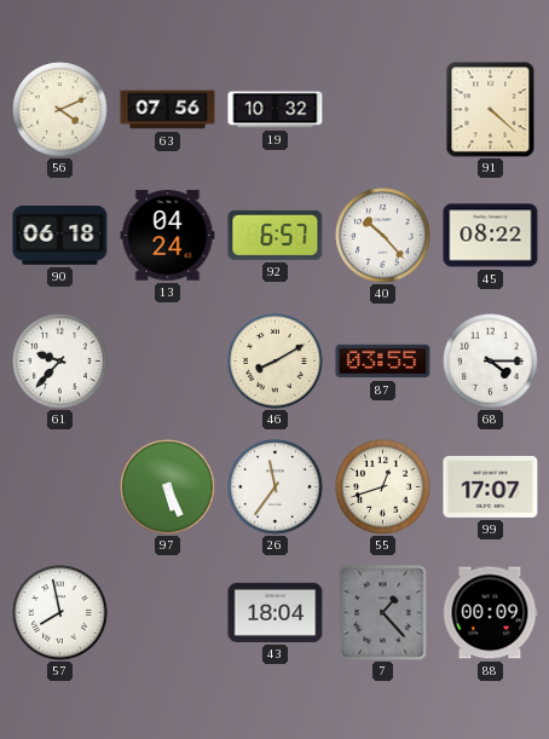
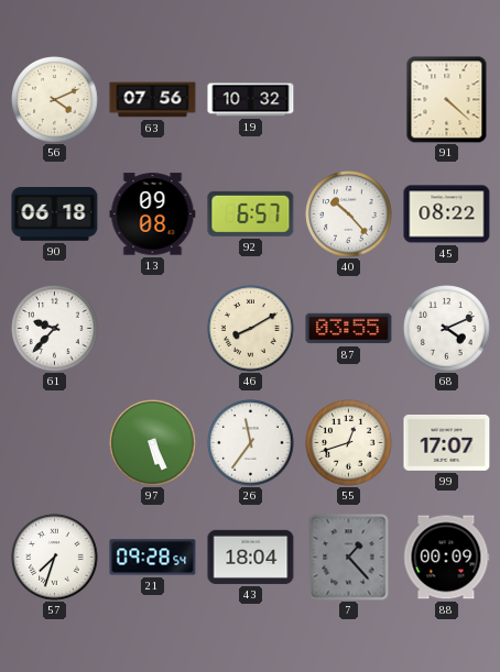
13: 04:24 -> 09:08
68: 4:15 -> 4:11
57: 7:58 -> 7:33
21: none -> 09:28
